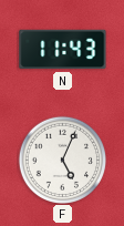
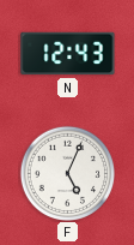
N: 11:43 -> 12:43
